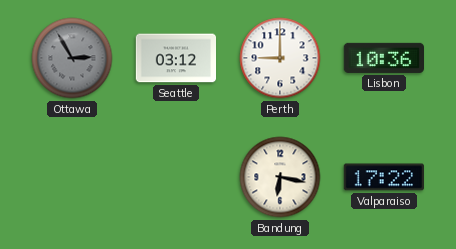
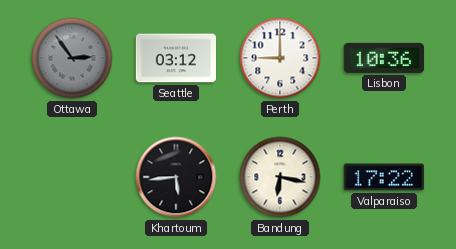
Ottawa: 2:55 -> 2:54
Khartoum: none -> 5:44
